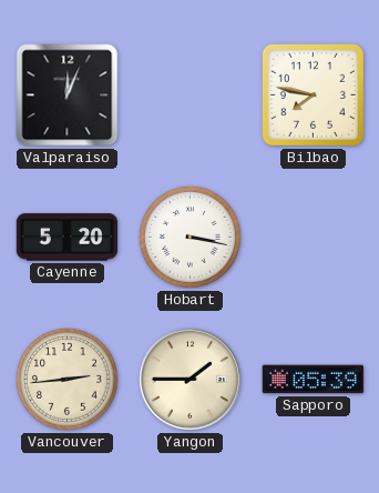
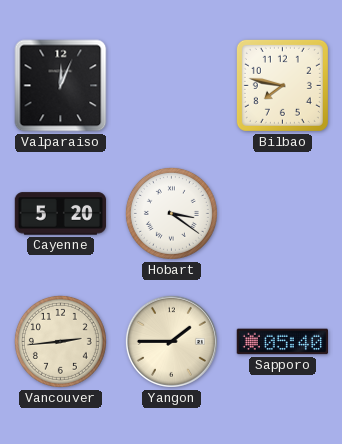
Hobart: 3:17 -> 3:21
Sapporo: 05:39 -> 05:40
